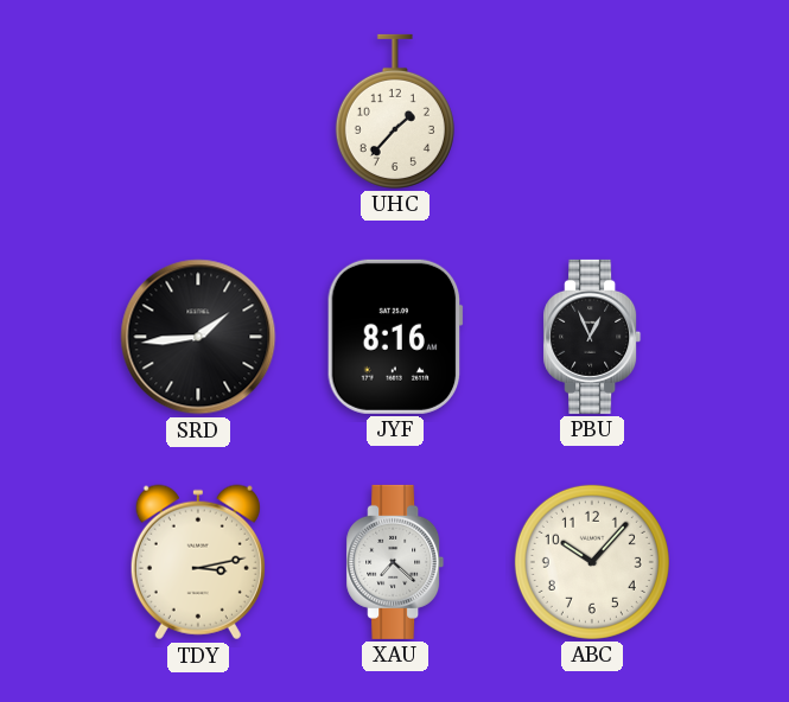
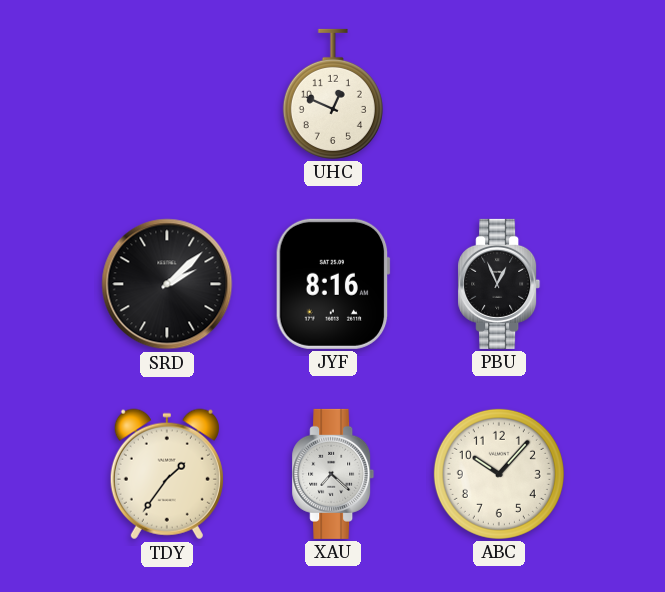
UHC: 1:37 -> 12:49
SRD: 1:44 -> 2:08
TDY: 3:13 -> 1:36
